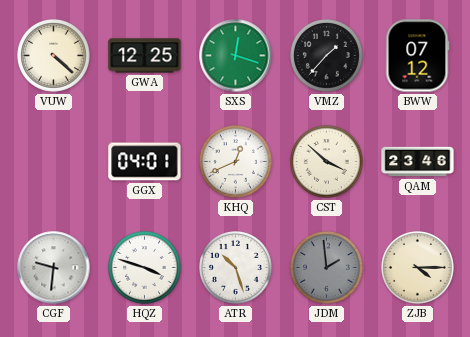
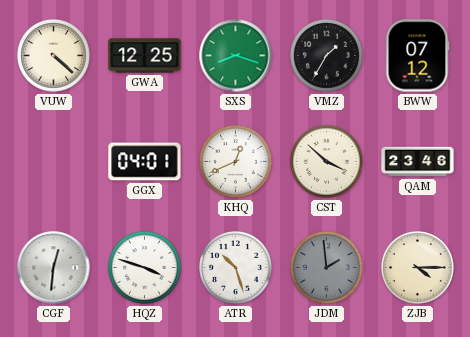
SXS: 12:18 -> 8:18
VMZ: 1:37 -> 1:35
CGF: 9:31 -> 12:31
